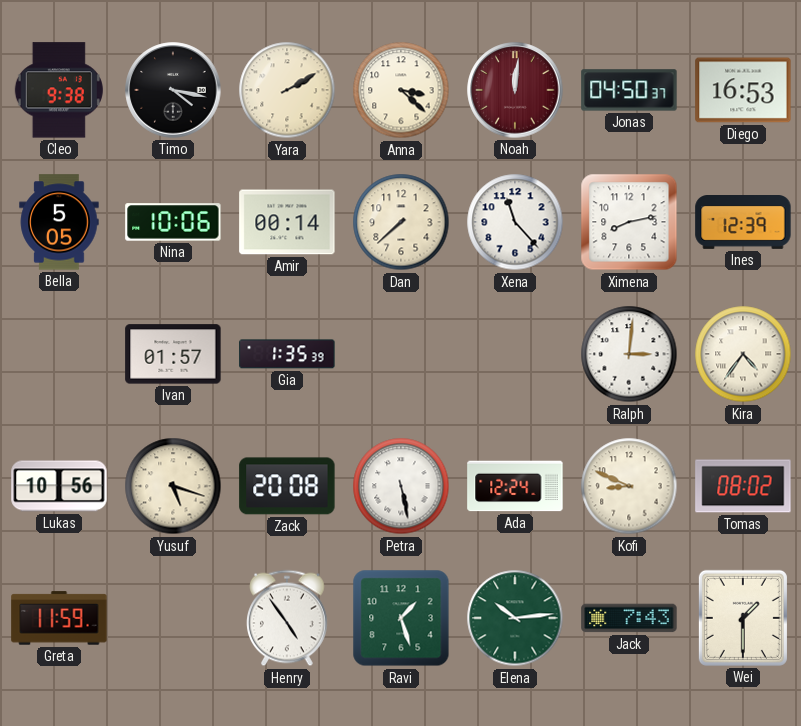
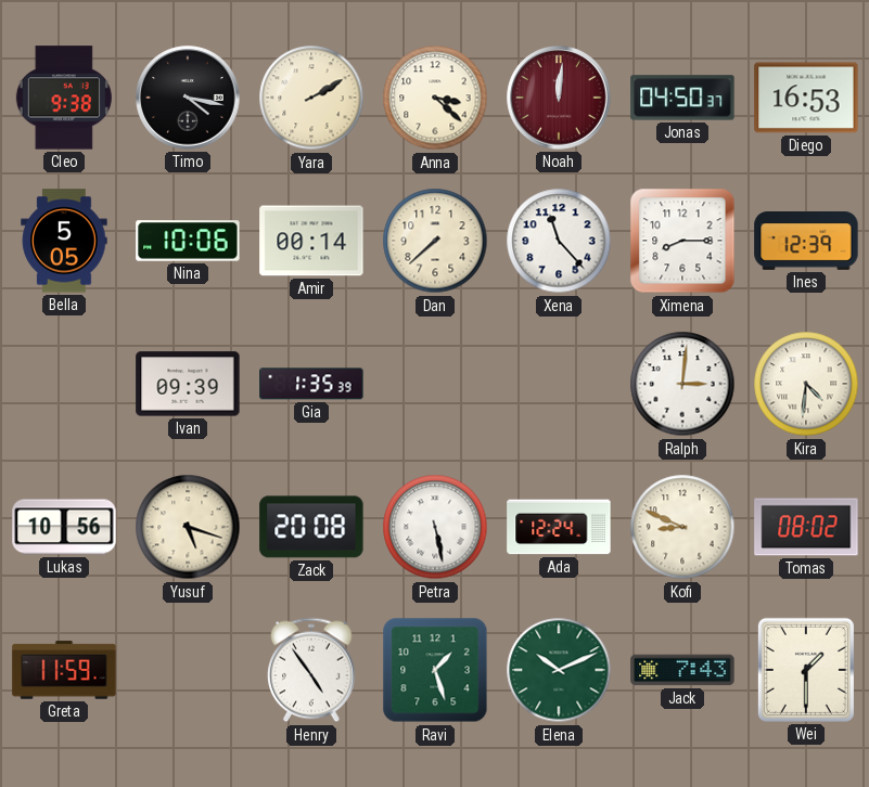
Ximena: 8:13 -> 8:15
Ivan: 01:57 -> 09:39
Kira: 4:36 -> 4:31
Elena: 10:14 -> 10:11
